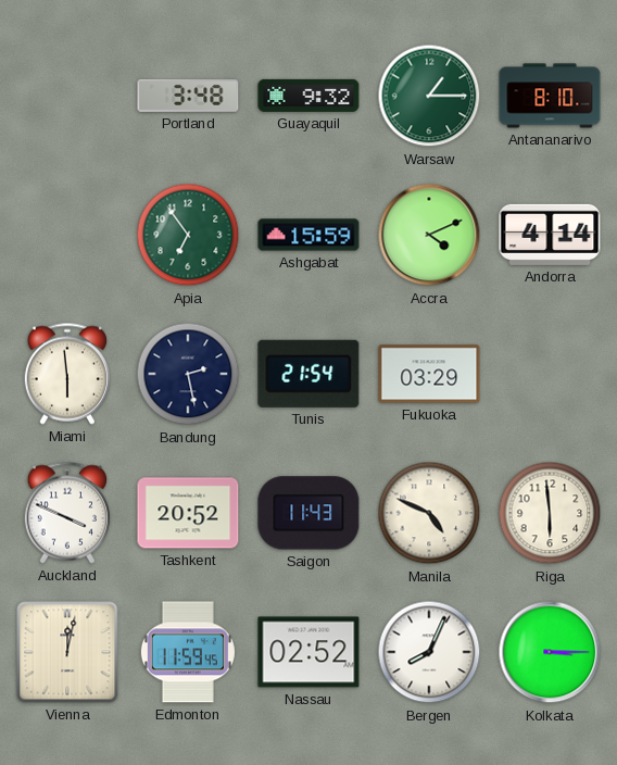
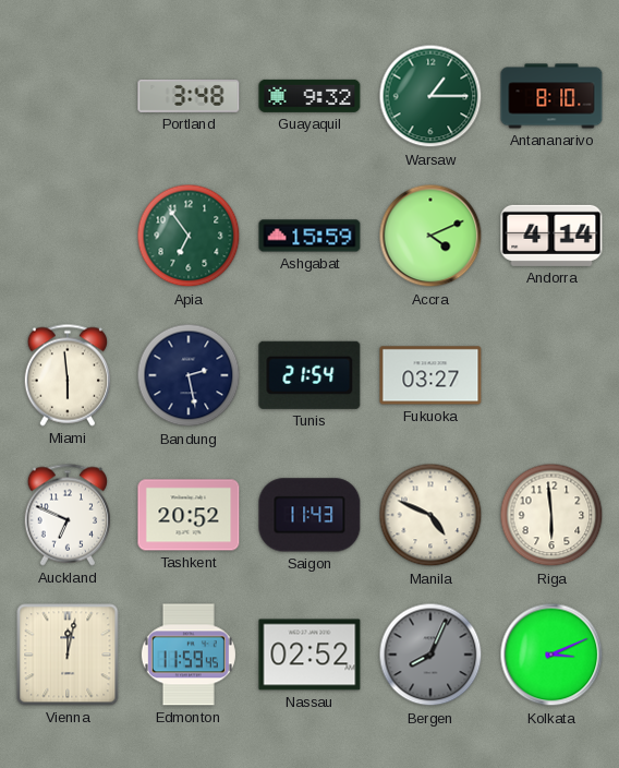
Fukuoka: 03:29 -> 03:27
Auckland: 3:49 -> 6:49
Bergen dial: white -> grey
Kolkata: 3:15 -> 3:11
